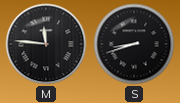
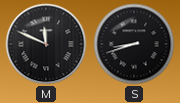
M: 11:46 -> 11:49
